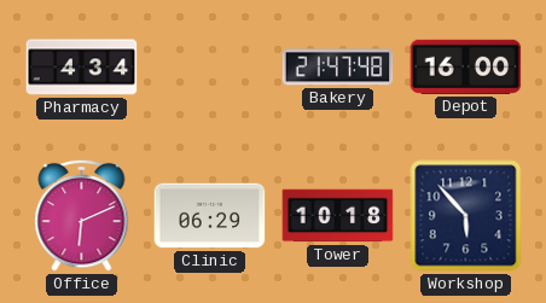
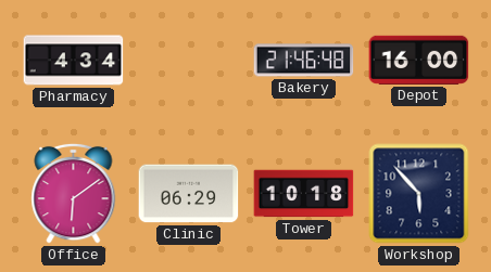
Bakery: 21:47 -> 21:46
Office: 6:11 -> 6:09
